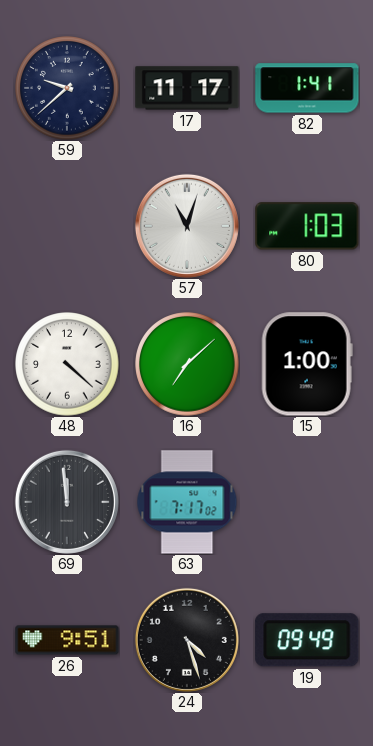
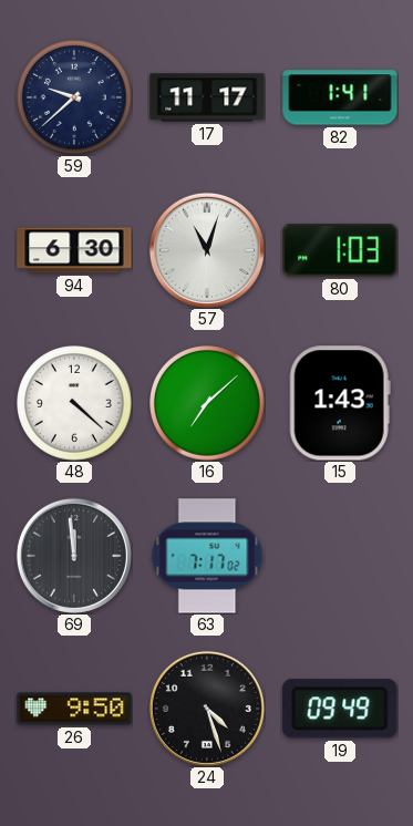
94: none -> 6:30
15: 1:00 -> 1:43
26: 9:51 -> 9:50
